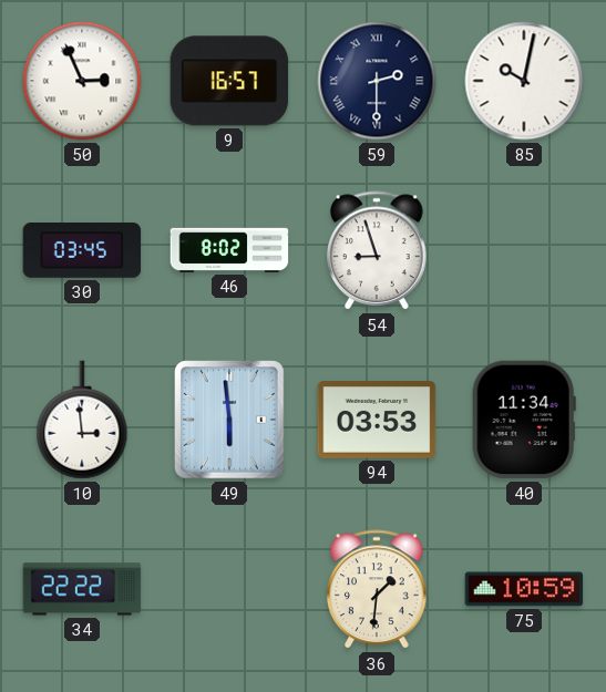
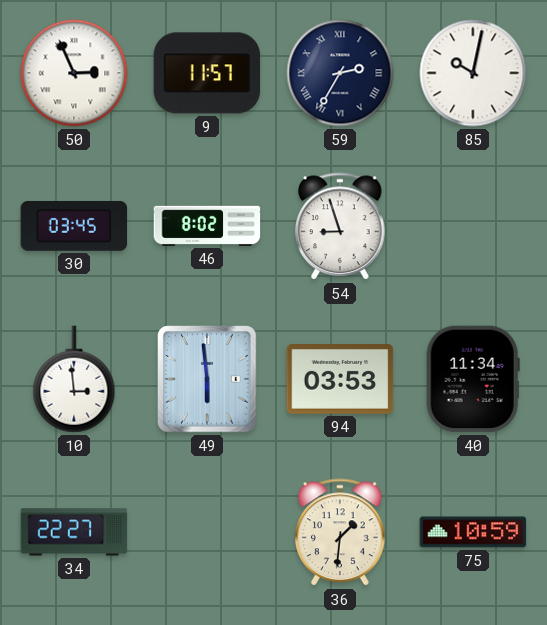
9: 16:57 -> 11:57
59: 2:30 -> 2:35
34: 22:22 -> 22:27
